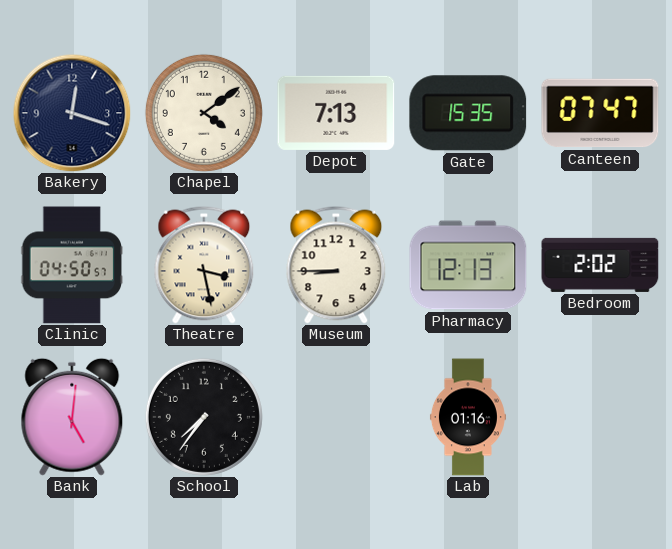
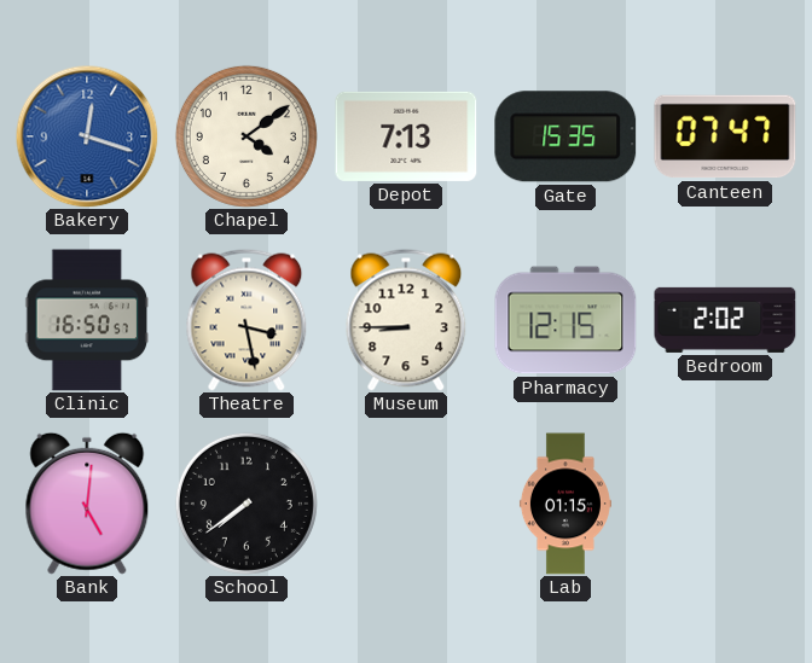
Bakery dial: navy -> blue
Clinic: 04:50 -> 16:50
Pharmacy: 12:13 -> 12:15
School: 7:36 -> 7:39
Lab: 01:16 -> 01:15
